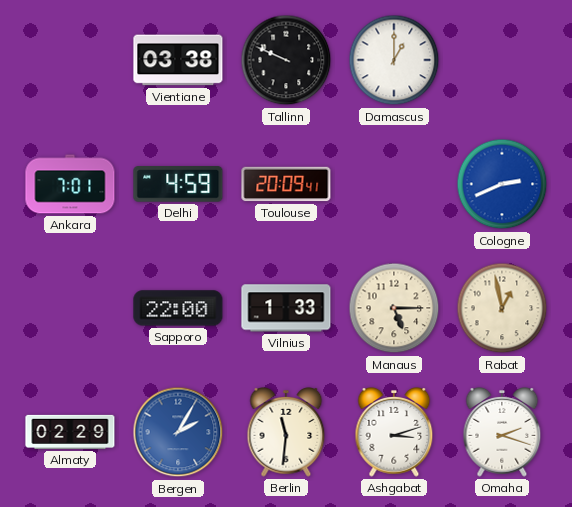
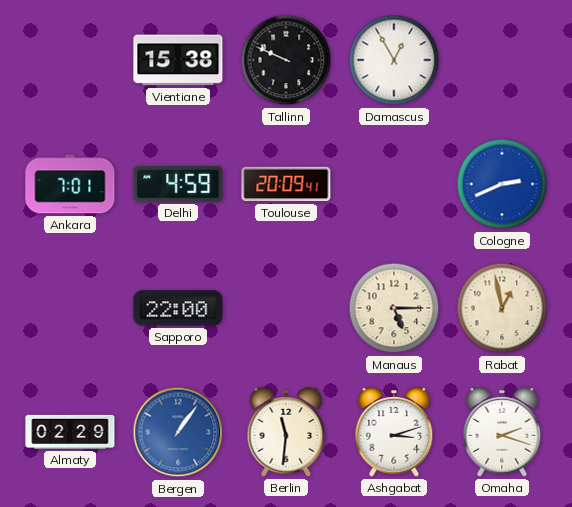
Vientiane: 03:38 -> 15:38
Damascus: 1:00 -> 12:55
Vilnius: 1:33 -> none
Bergen: 2:05 -> 1:06
